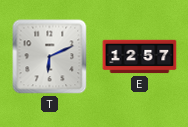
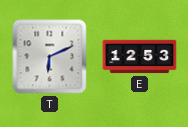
E: 12:57 -> 12:53
